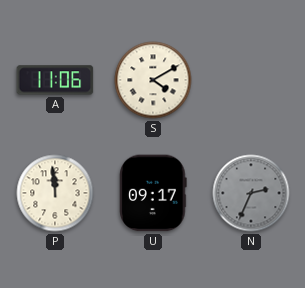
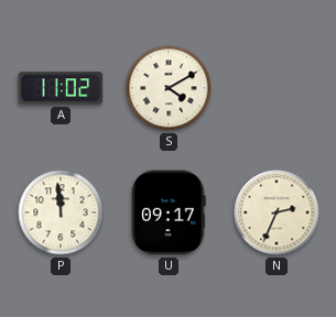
A: 11:06 -> 11:02
N dial: grey -> cream
